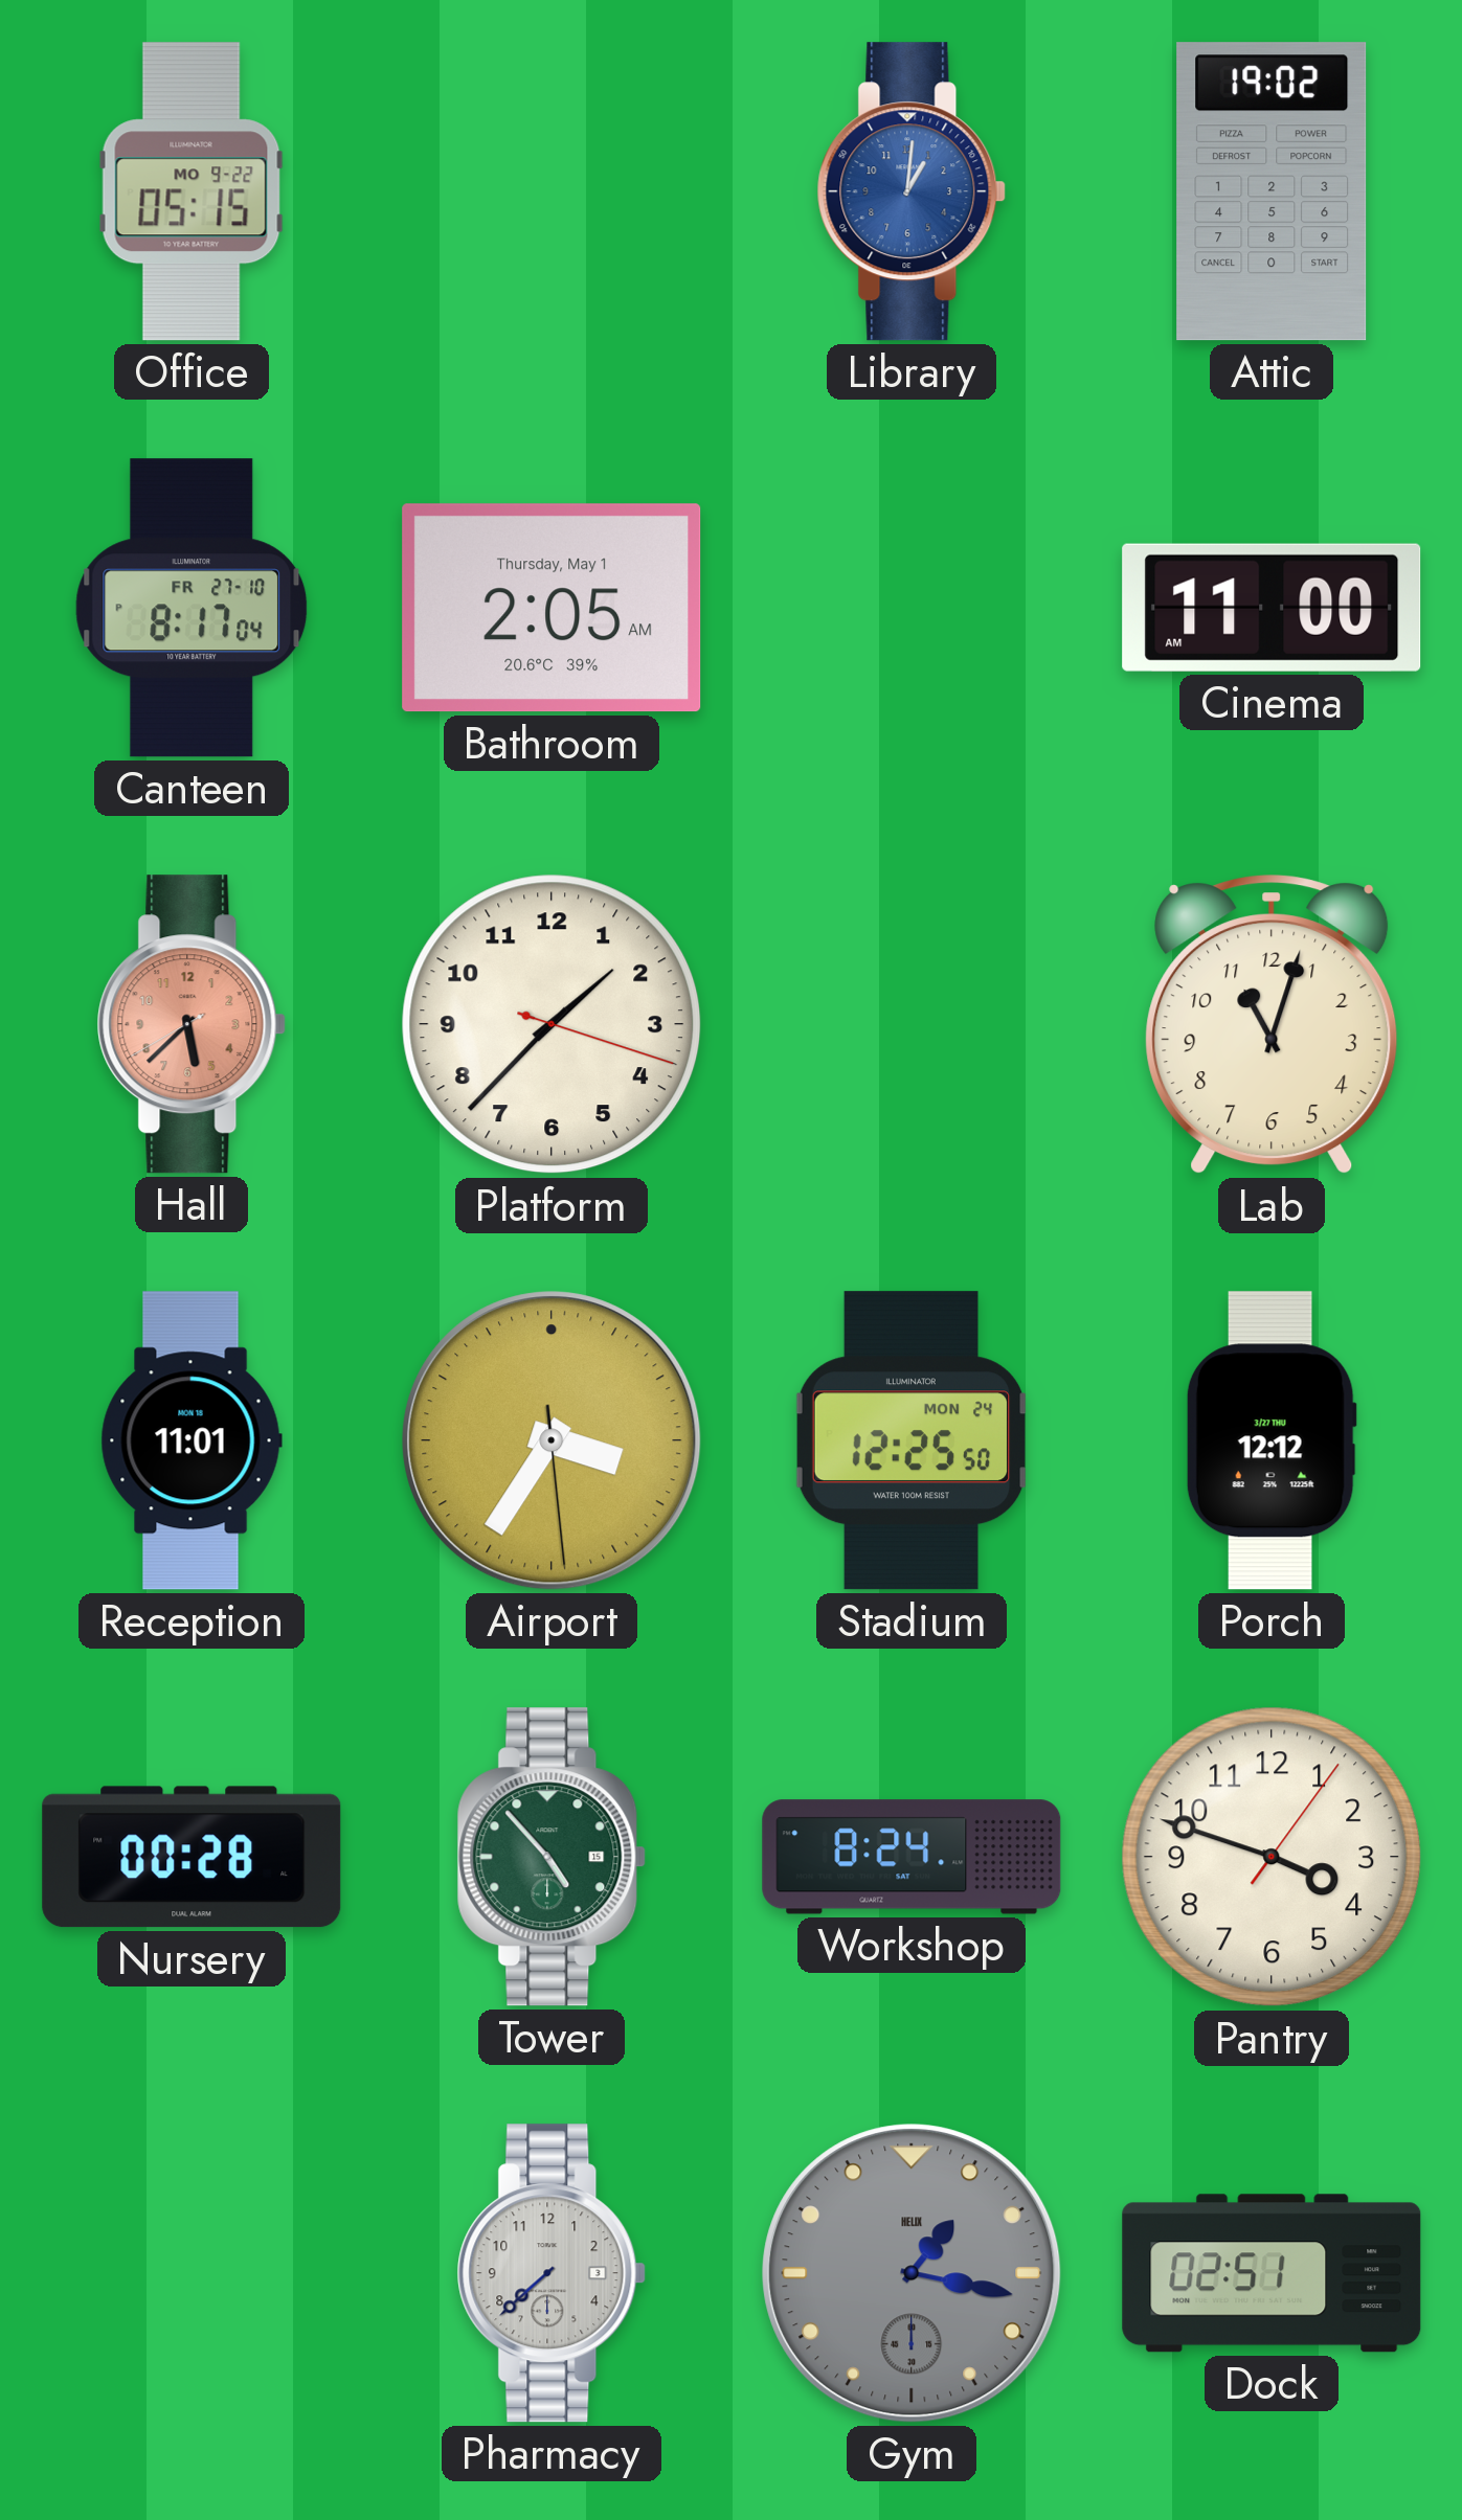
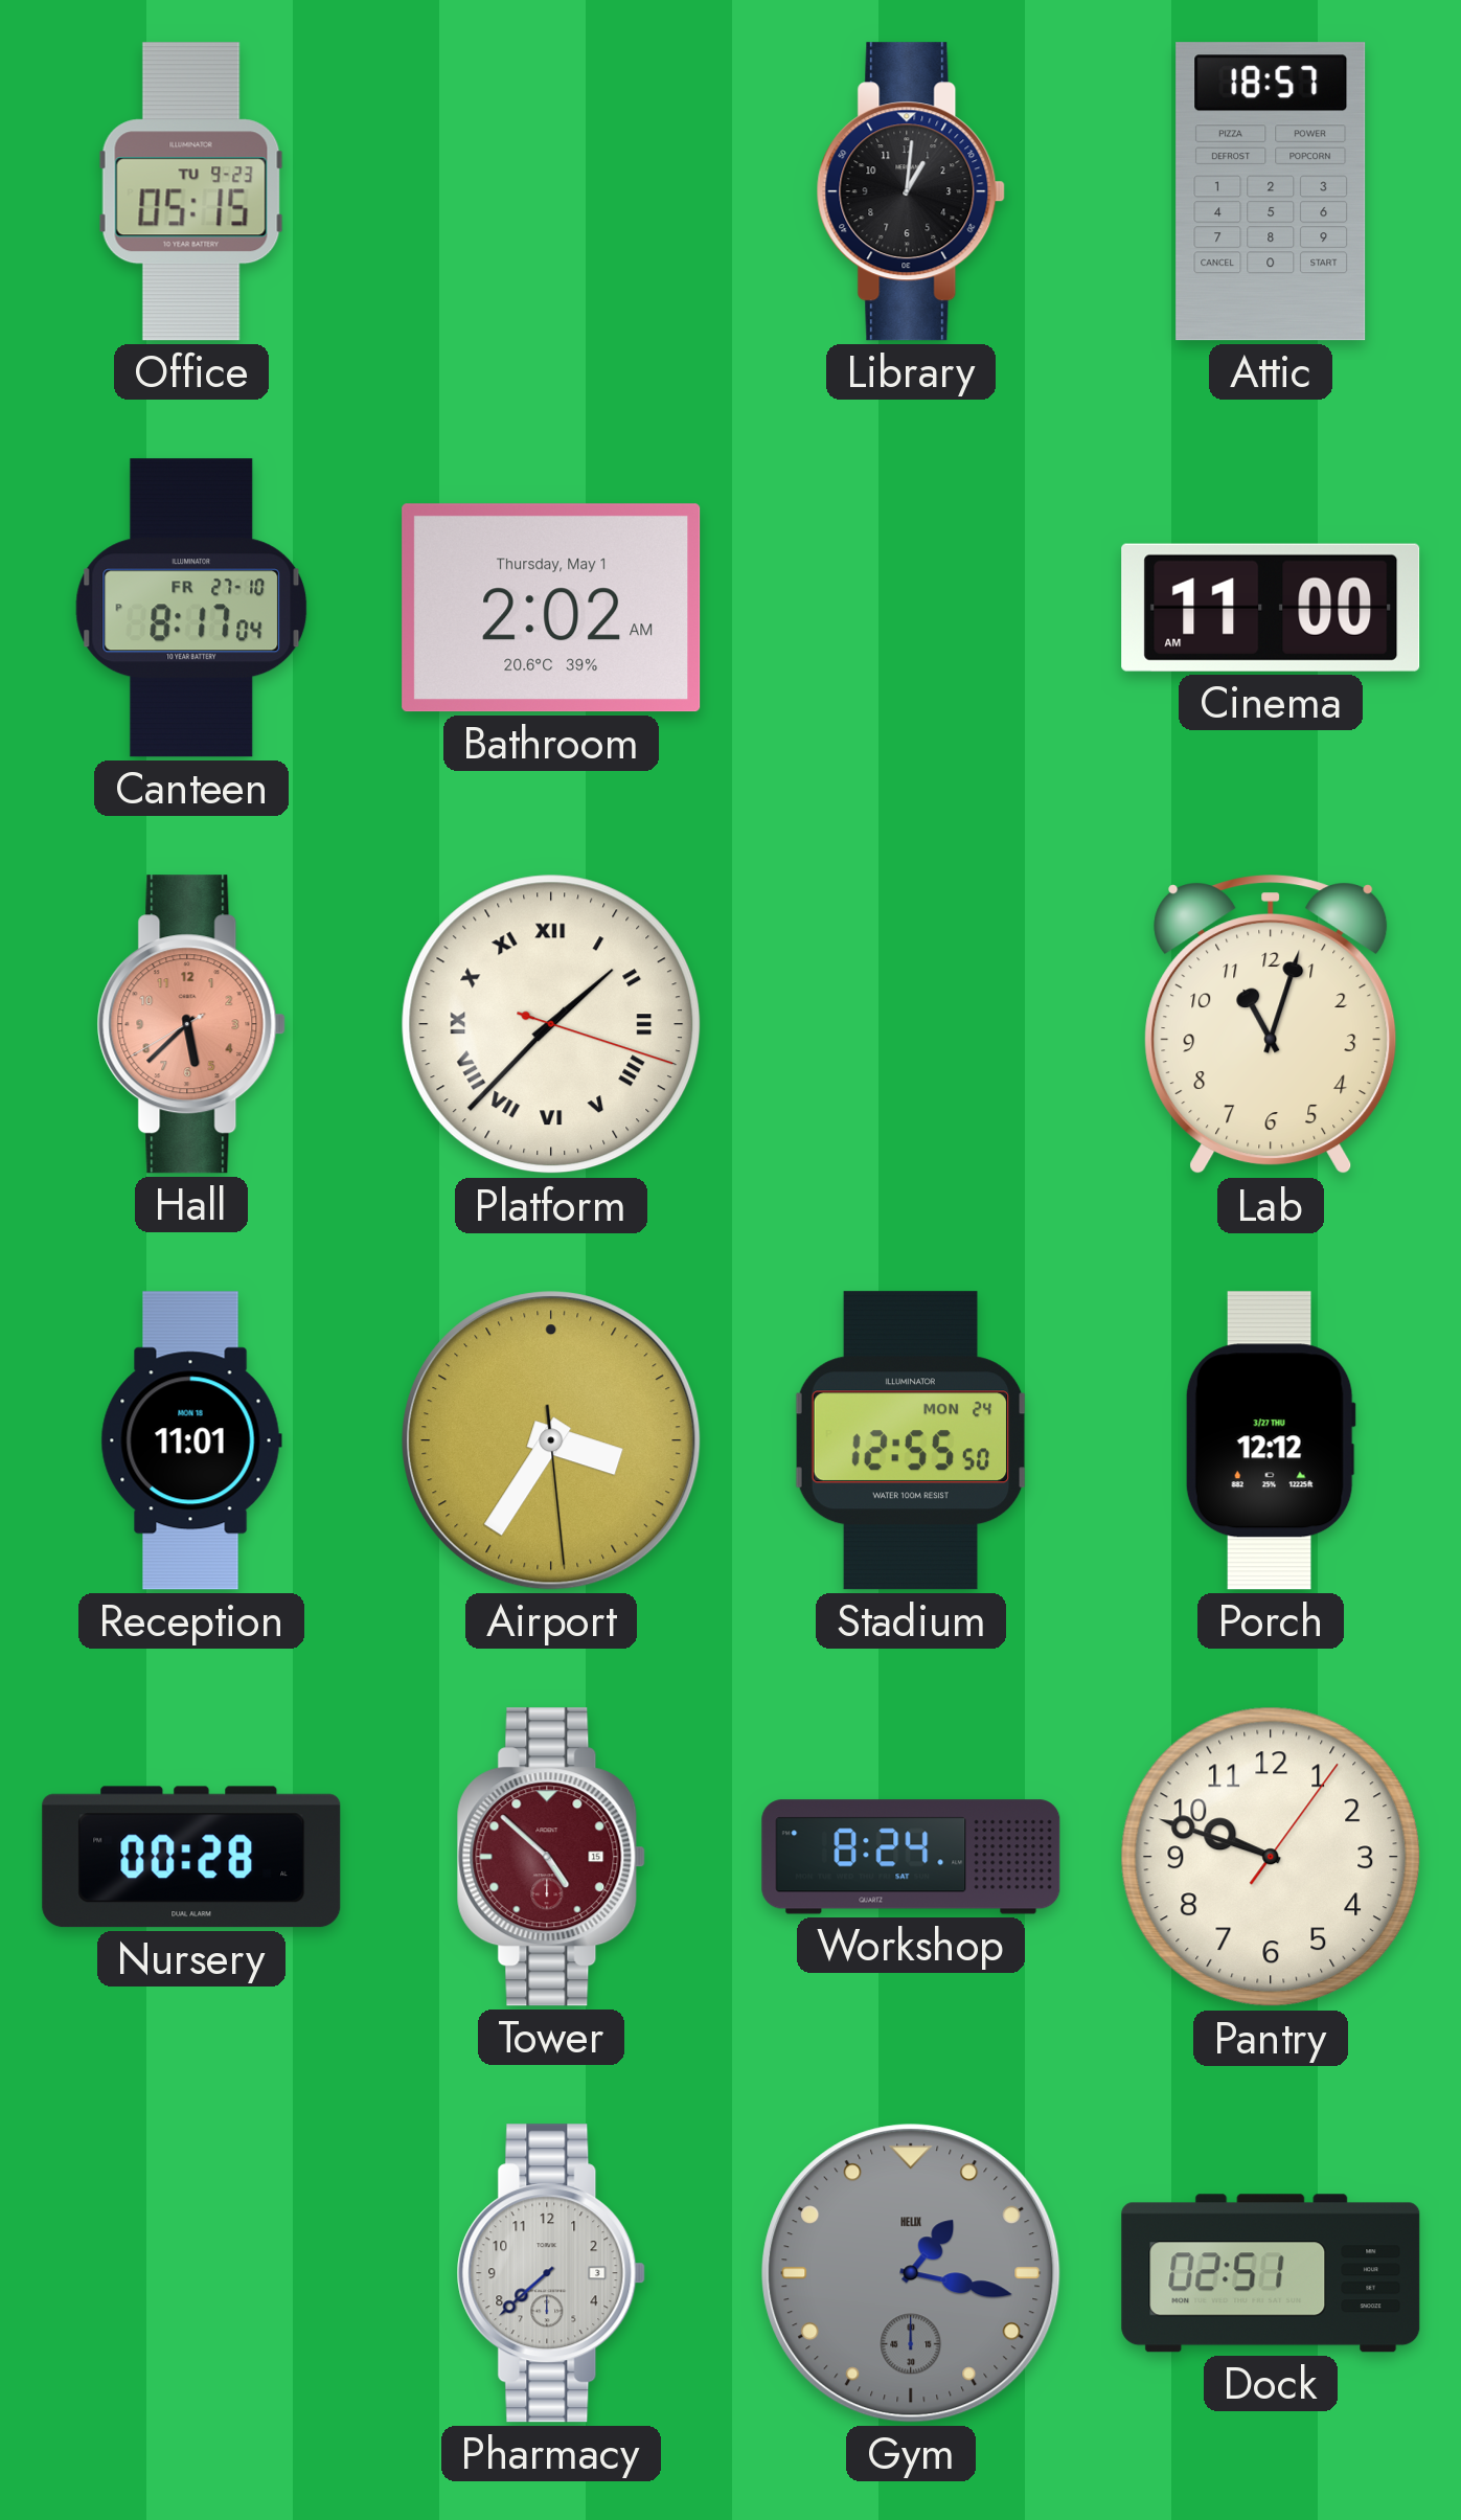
Office date: MO 9-22 -> TU 9-23
Library dial: blue -> black
Attic: 19:02 -> 18:57
Bathroom: 2:05 -> 2:02
Platform numerals: Arabic -> Roman
Stadium: 12:25 -> 12:55
Tower: 4:53 -> 4:52
Tower dial: green -> burgundy
Pantry: 3:48 -> 9:48
